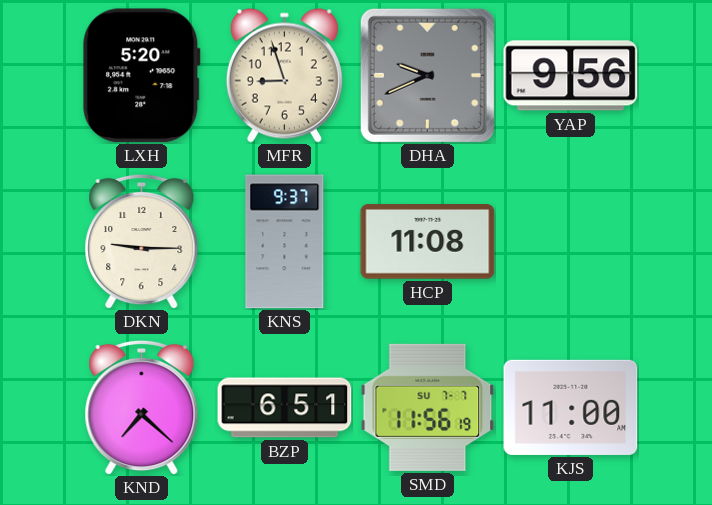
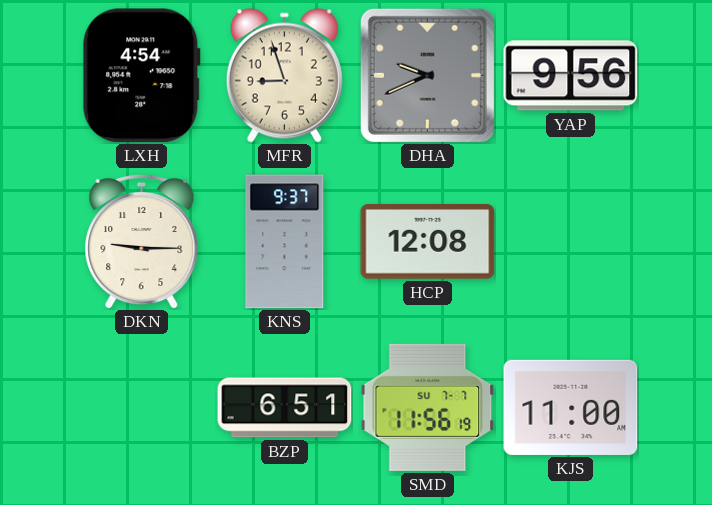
LXH: 5:20 -> 4:54
HCP: 11:08 -> 12:08
KND: 7:22 -> none
